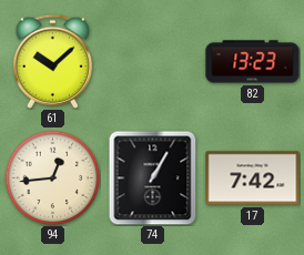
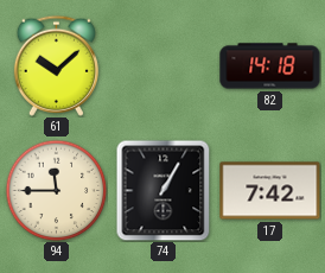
82: 13:23 -> 14:18
94: 12:44 -> 11:45
